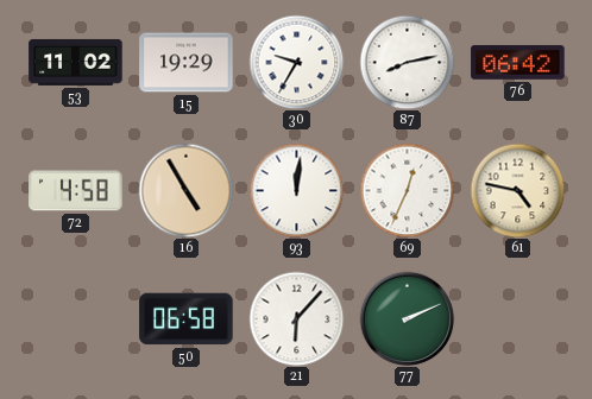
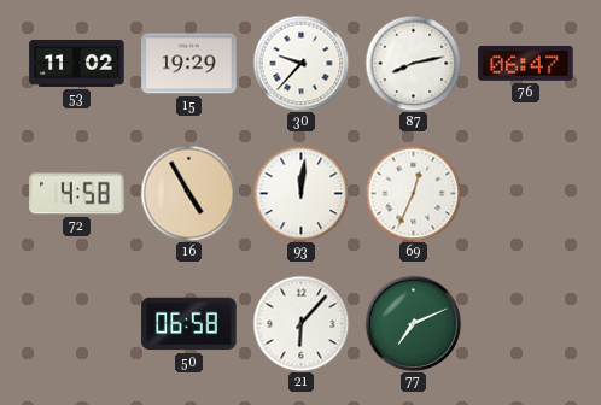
30: 9:35 -> 9:37
76: 06:42 -> 06:47
61: 4:47 -> none
77: 2:11 -> 7:11
